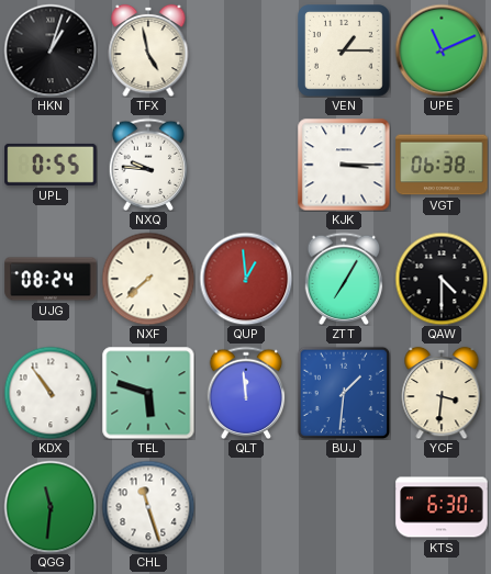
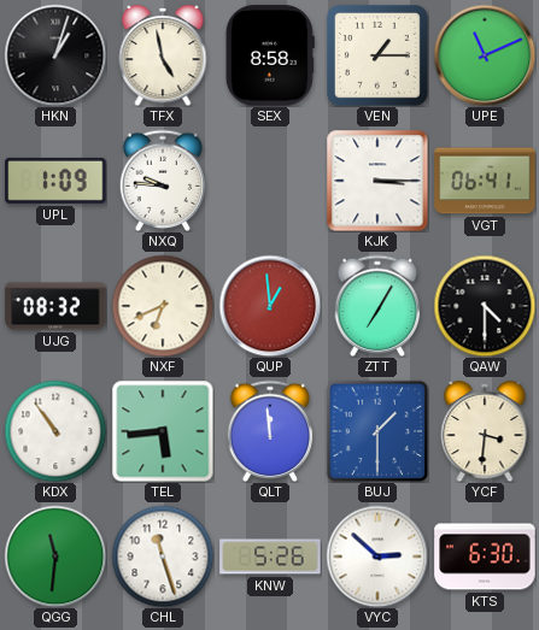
SEX: none -> 8:58
UPL: 0:55 -> 1:09
VGT: 06:38 -> 06:41
UJG: 08:24 -> 08:32
NXF: 7:38 -> 6:41
TEL: 5:48 -> 5:44
BUJ: 1:31 -> 1:30
KNW: none -> 5:26
VYC: none -> 2:52
